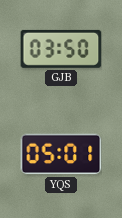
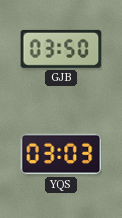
YQS: 05:01 -> 03:03
